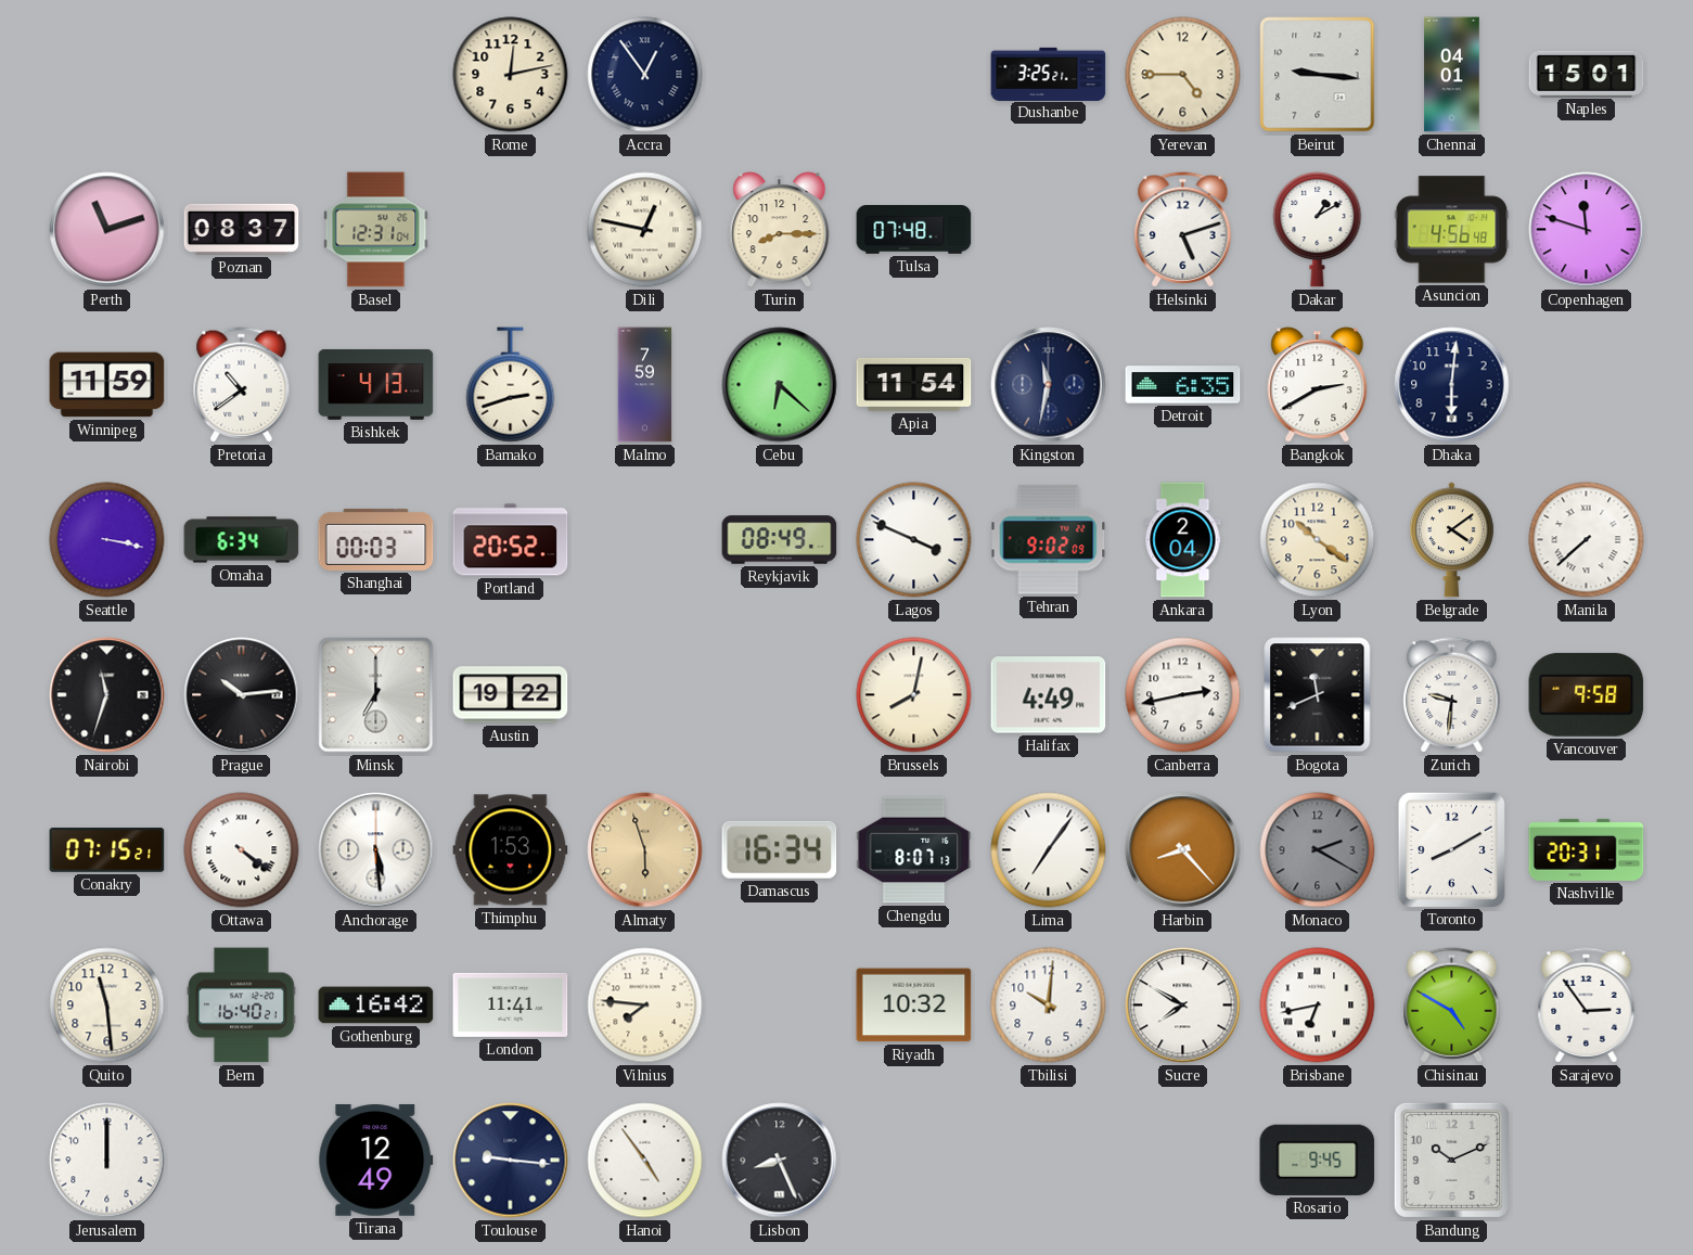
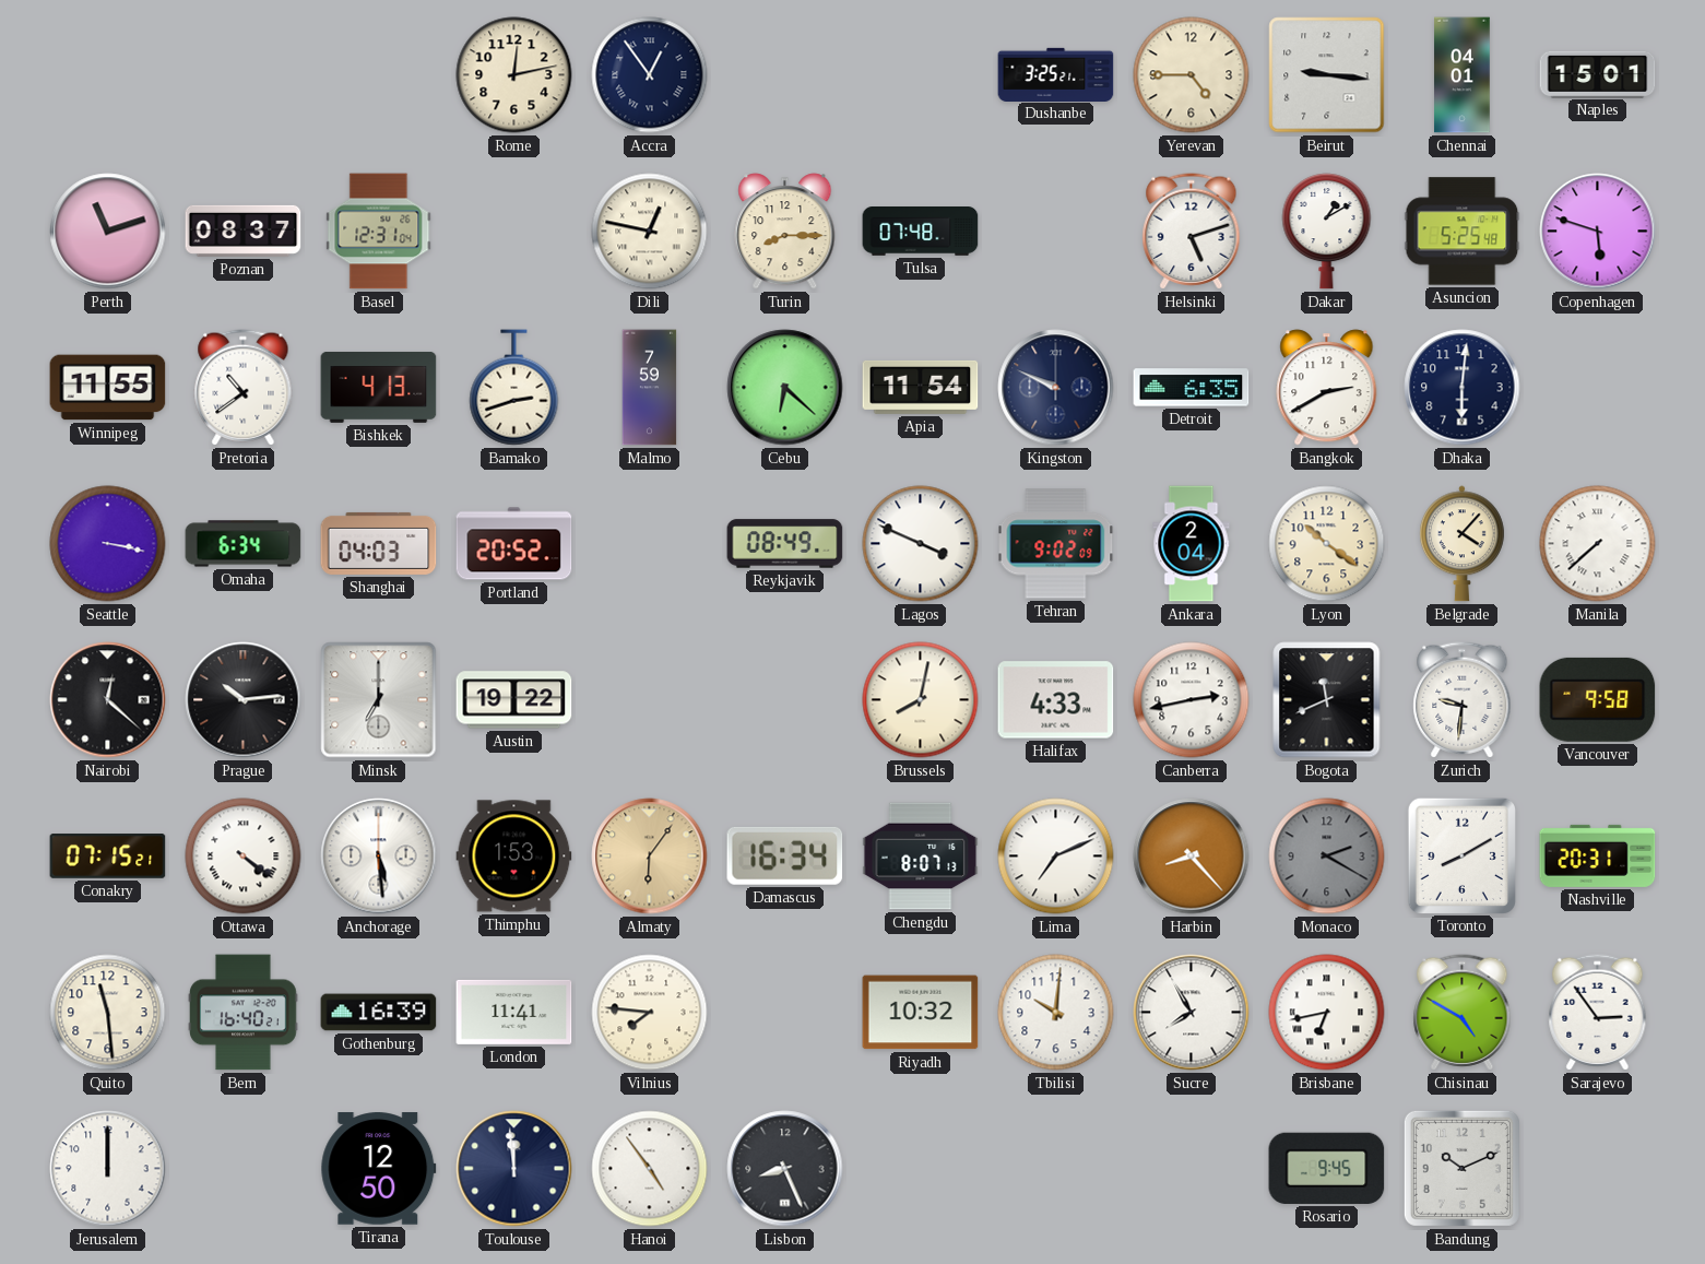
Asuncion: 4:56 -> 5:25
Copenhagen: 11:48 -> 5:48
Winnipeg: 11:59 -> 11:55
Kingston: 11:32 -> 9:49
Shanghai: 00:03 -> 04:03
Belgrade: 4:09 -> 4:07
Nairobi: 11:33 -> 12:22
Halifax: 4:49 -> 4:33
Almaty: 5:57 -> 6:06
Lima: 7:06 -> 7:11
Gothenburg: 16:42 -> 16:39
Sucre: 7:50 -> 7:55
Tirana: 12:49 -> 12:50
Toulouse: 9:16 -> 11:59
